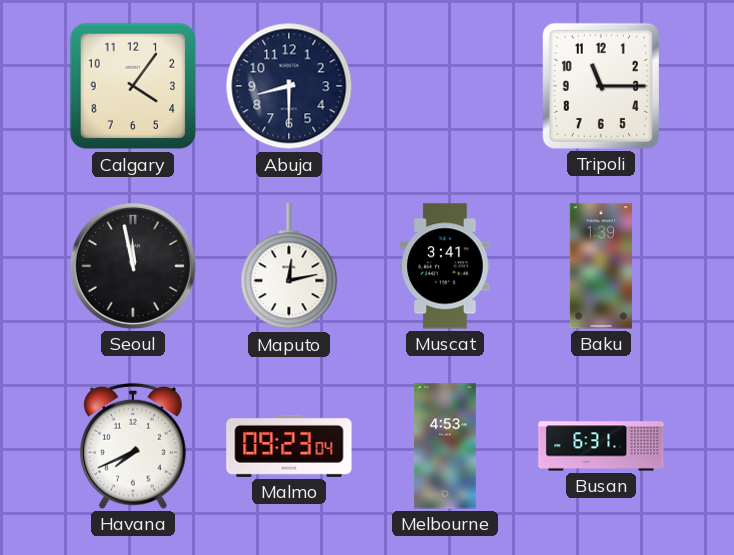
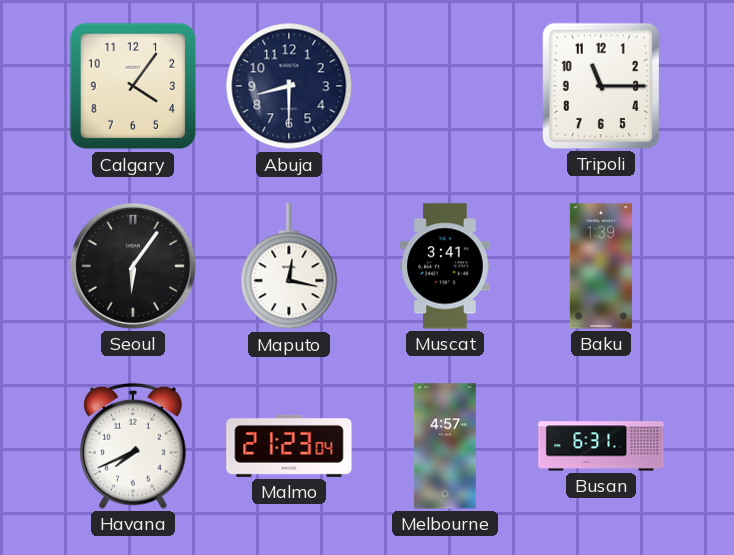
Seoul: 11:58 -> 6:06
Maputo: 12:13 -> 12:17
Malmo: 09:23 -> 21:23
Melbourne: 4:53 -> 4:57
